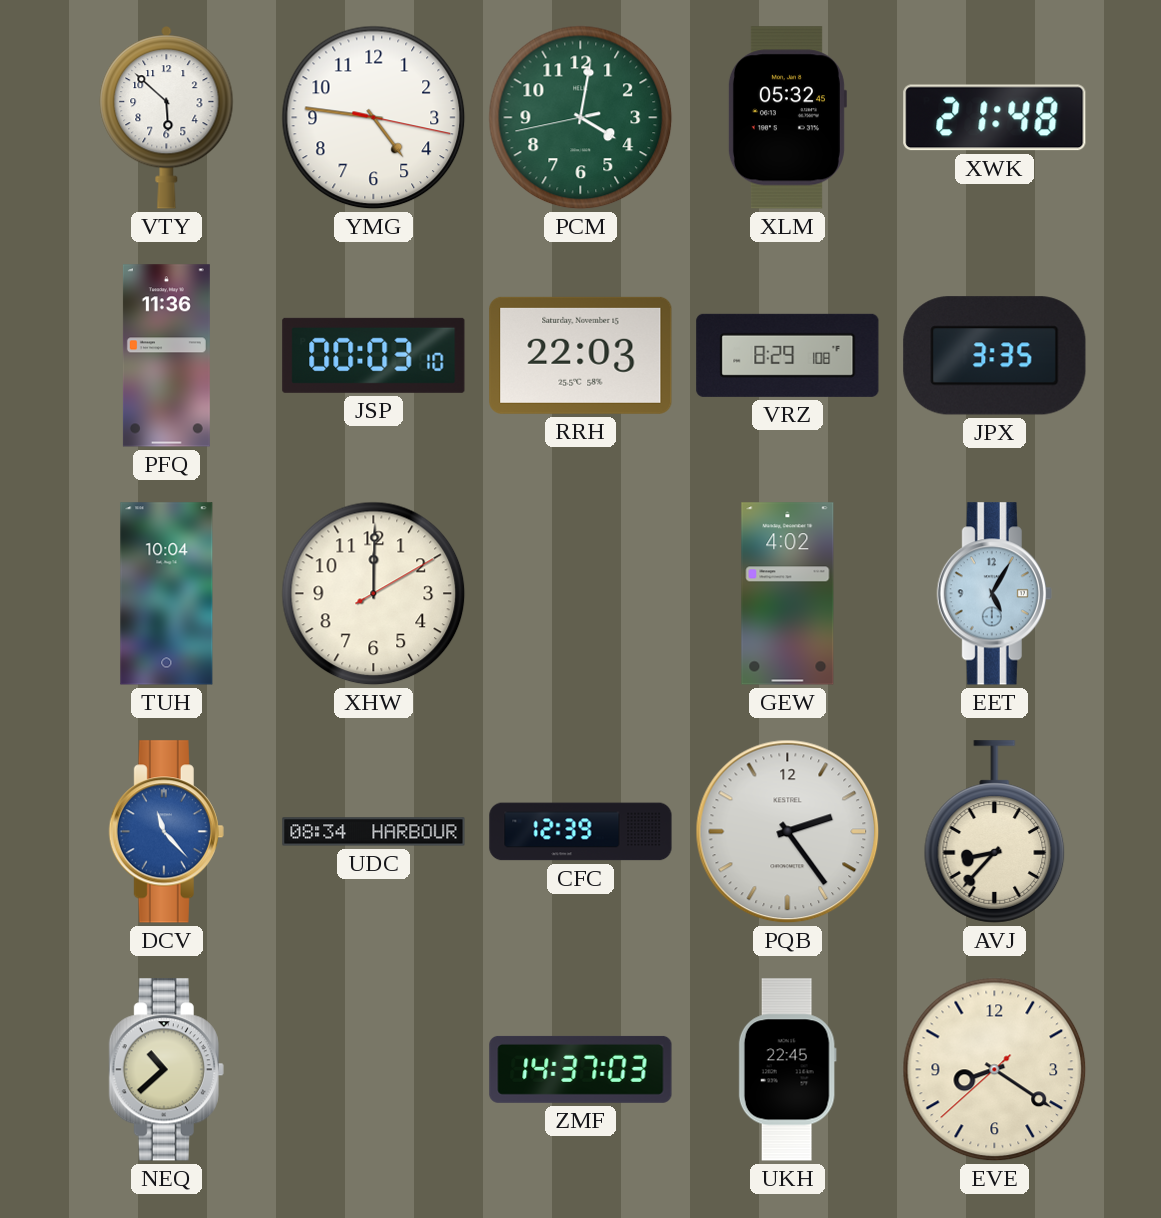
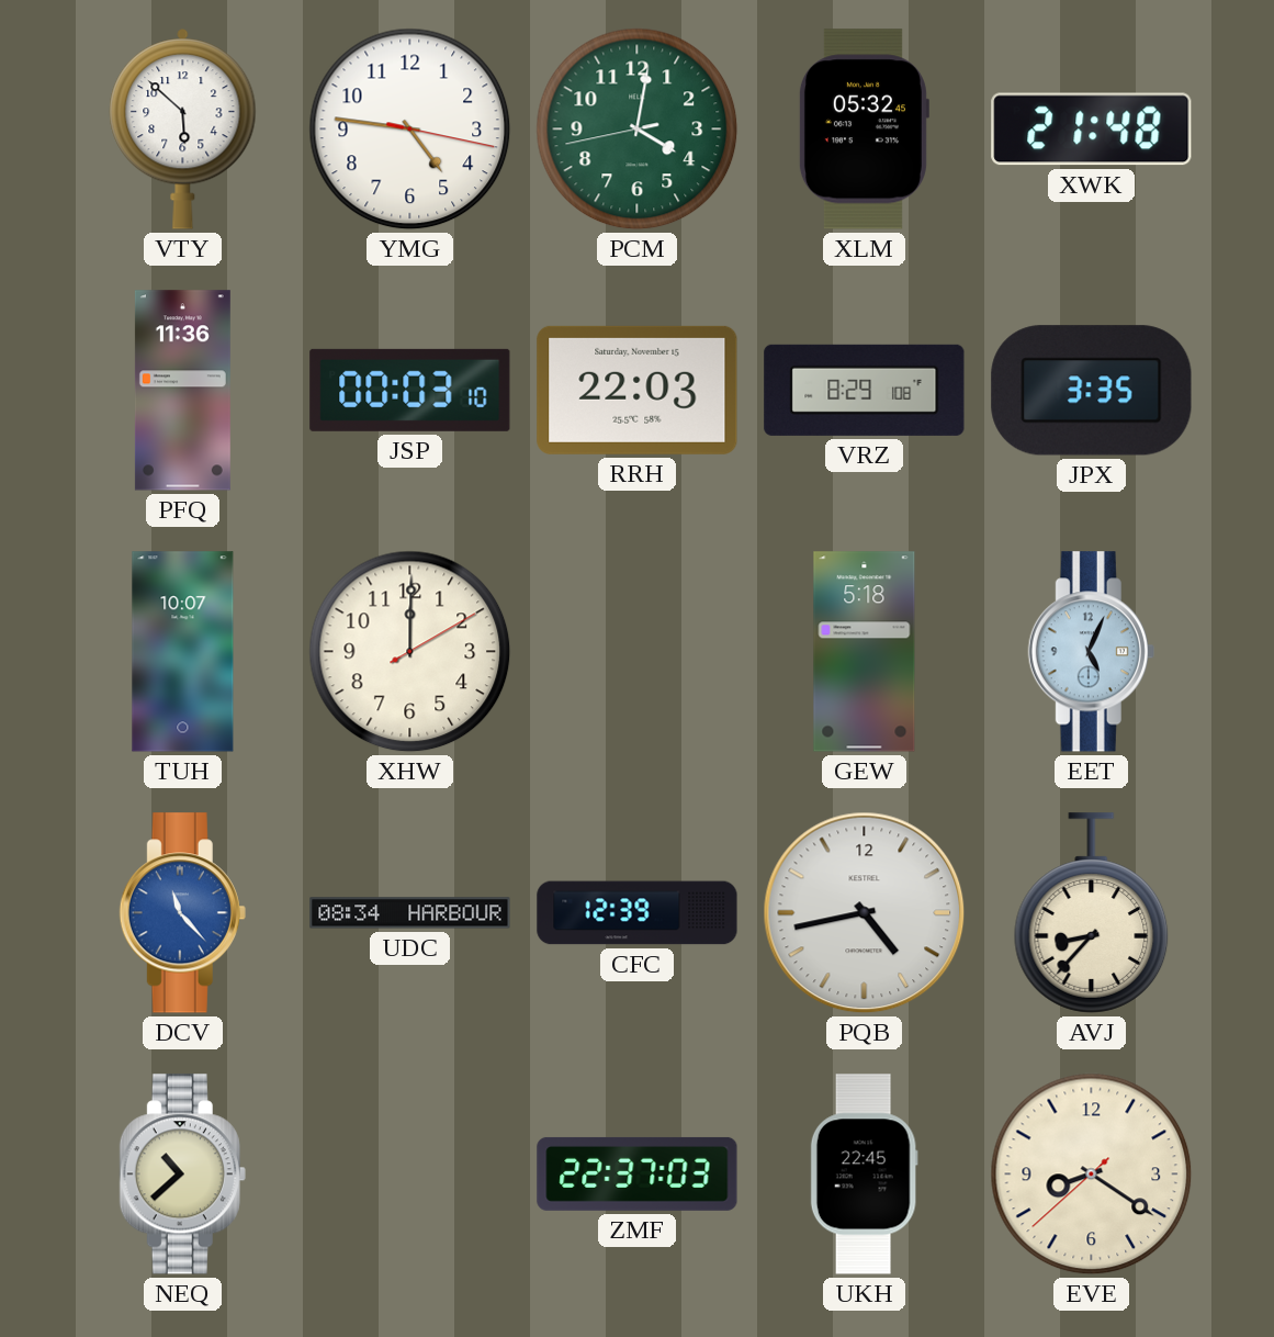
TUH: 10:04 -> 10:07
GEW: 4:02 -> 5:18
EET: 5:05 -> 5:04
PQB: 2:24 -> 4:43
ZMF: 14:37 -> 22:37
